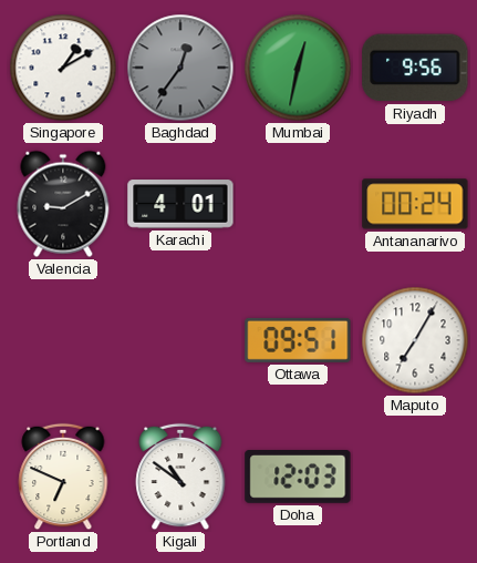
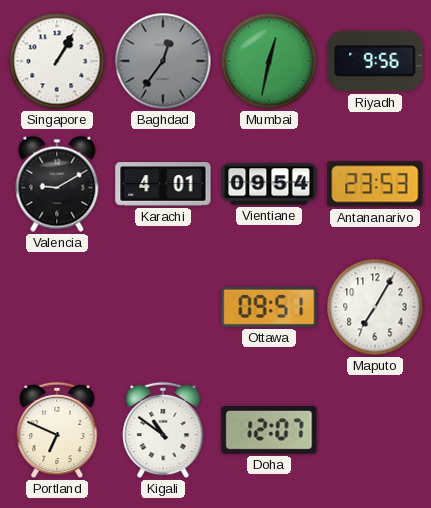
Singapore: 1:10 -> 1:05
Vientiane: none -> 09:54
Antananarivo: 00:24 -> 23:53
Doha: 12:03 -> 12:07
